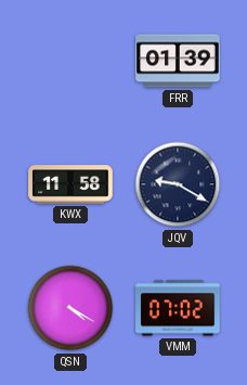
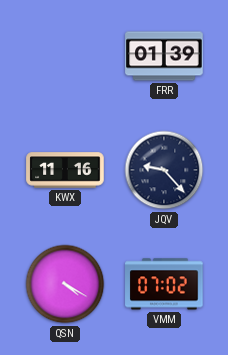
KWX: 11:58 -> 11:16
JQV: 9:20 -> 9:23
